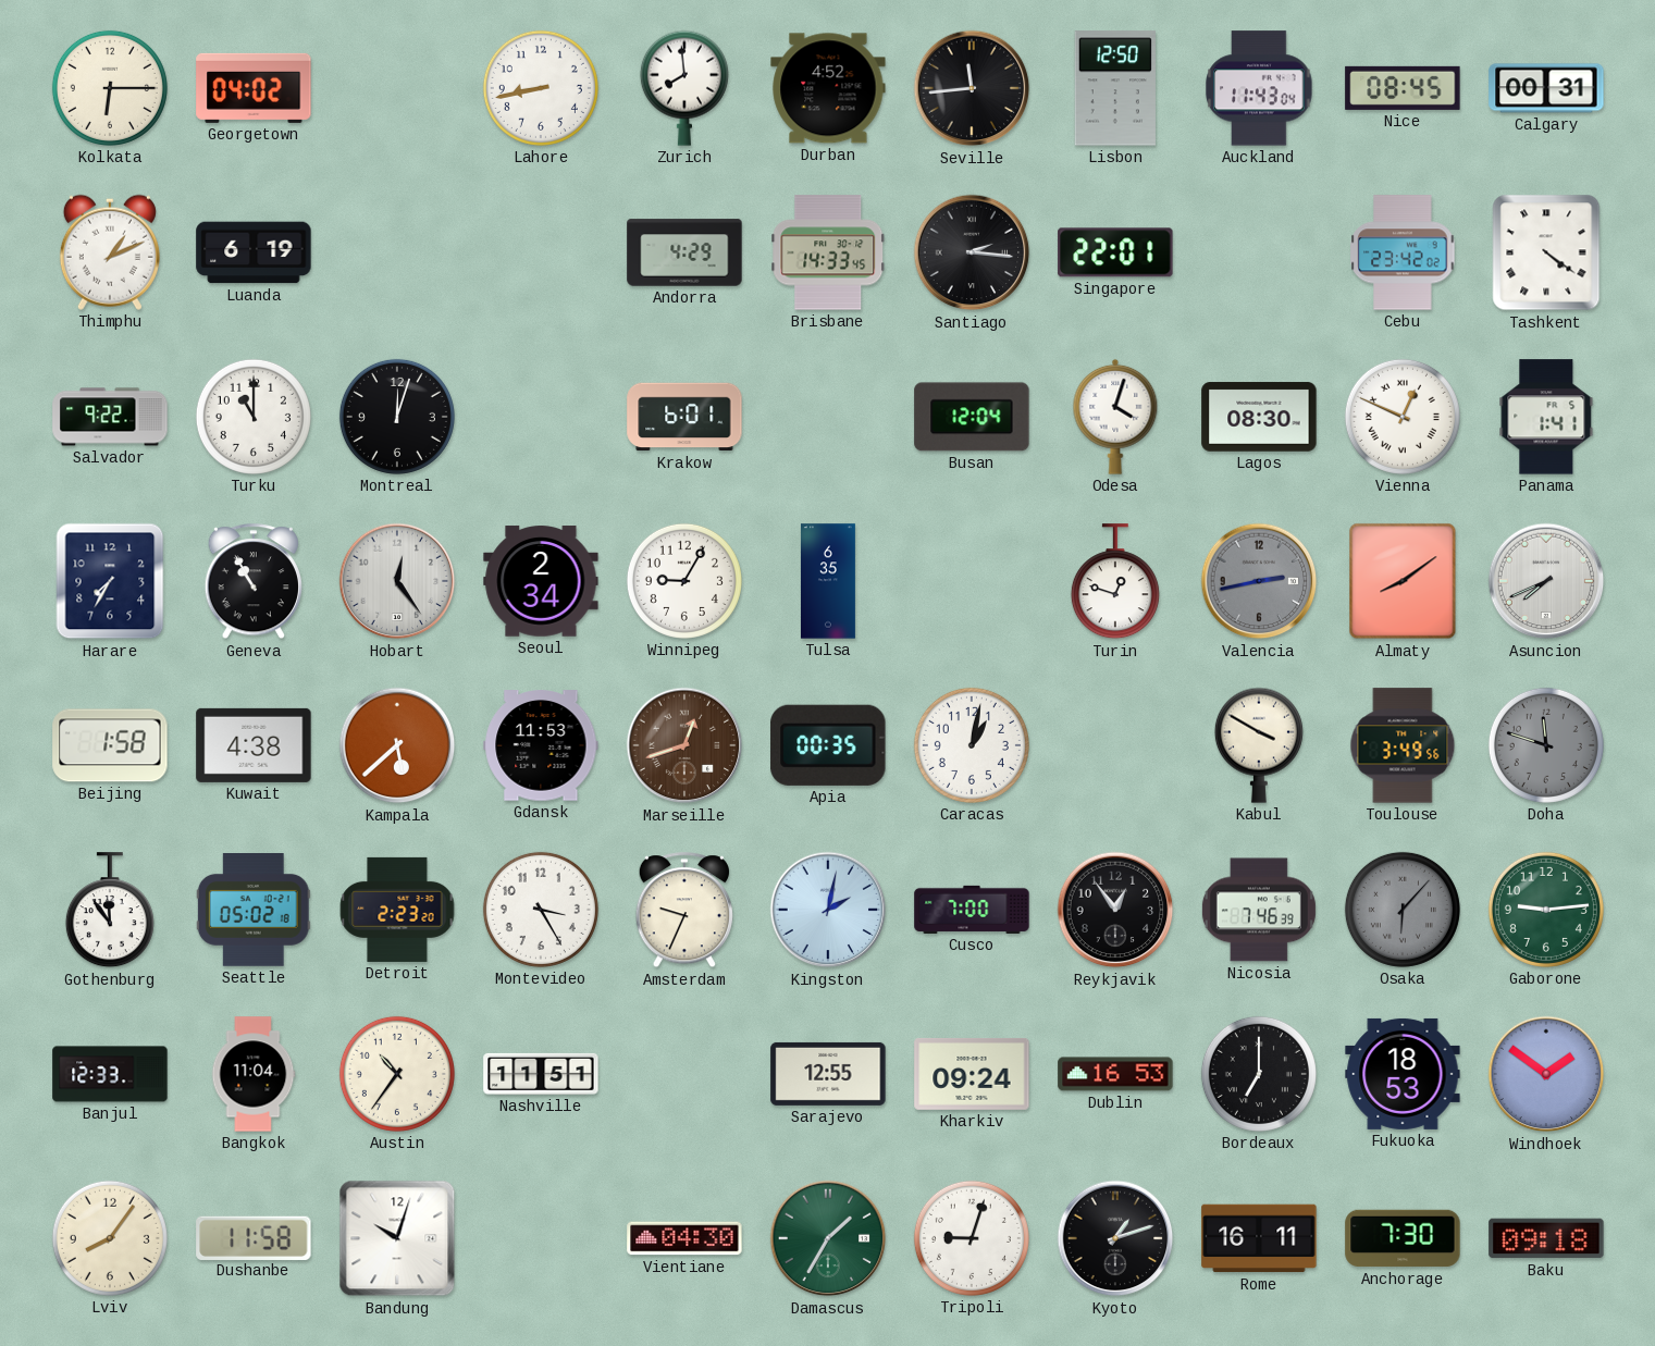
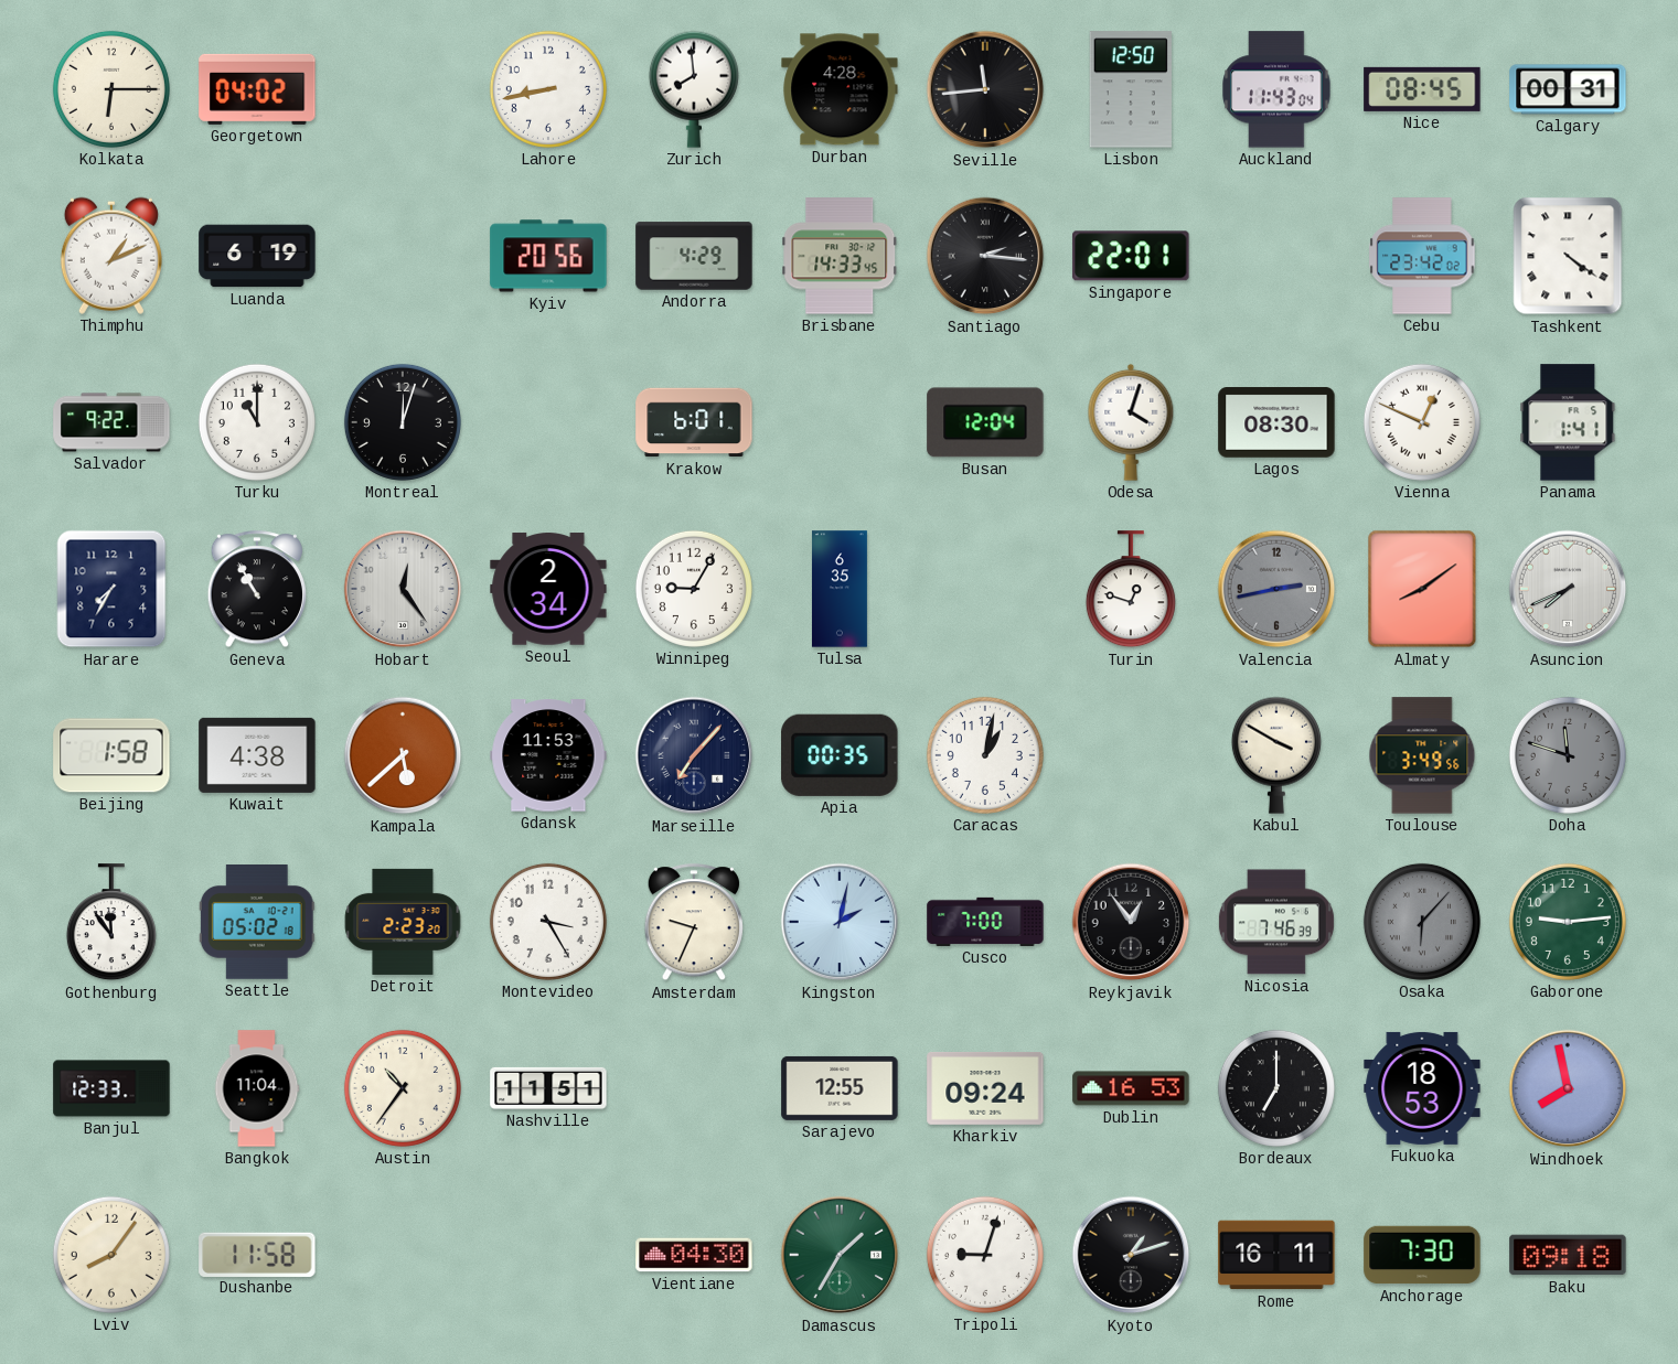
Durban: 4:52 -> 4:28
Kyiv: none -> 20:56
Marseille: 12:42 -> 7:07
Marseille dial: brown -> navy
Windhoek: 1:51 -> 7:58
Bandung: 10:03 -> none
